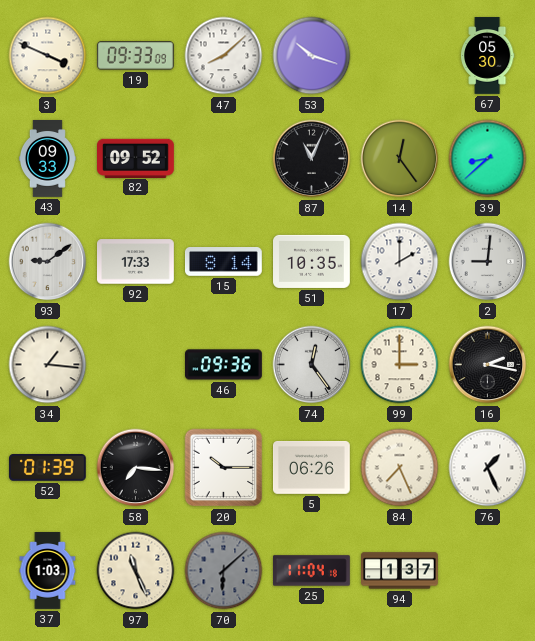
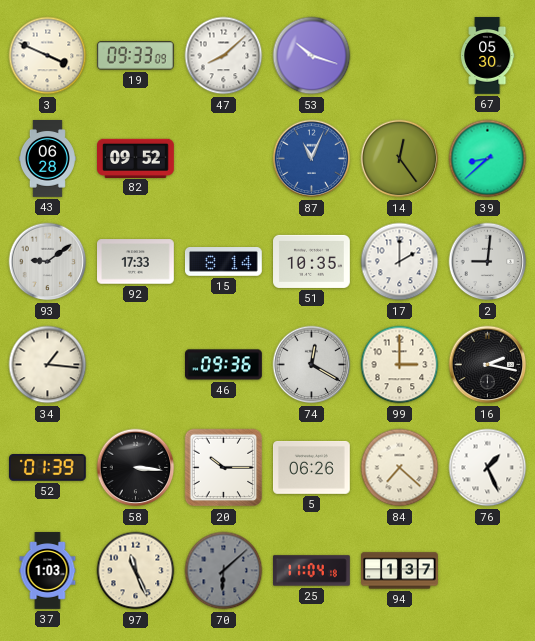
43: 09:33 -> 06:28
87 dial: black -> blue
74: 12:24 -> 12:20
58: 7:16 -> 3:16
84: 7:26 -> 7:22
